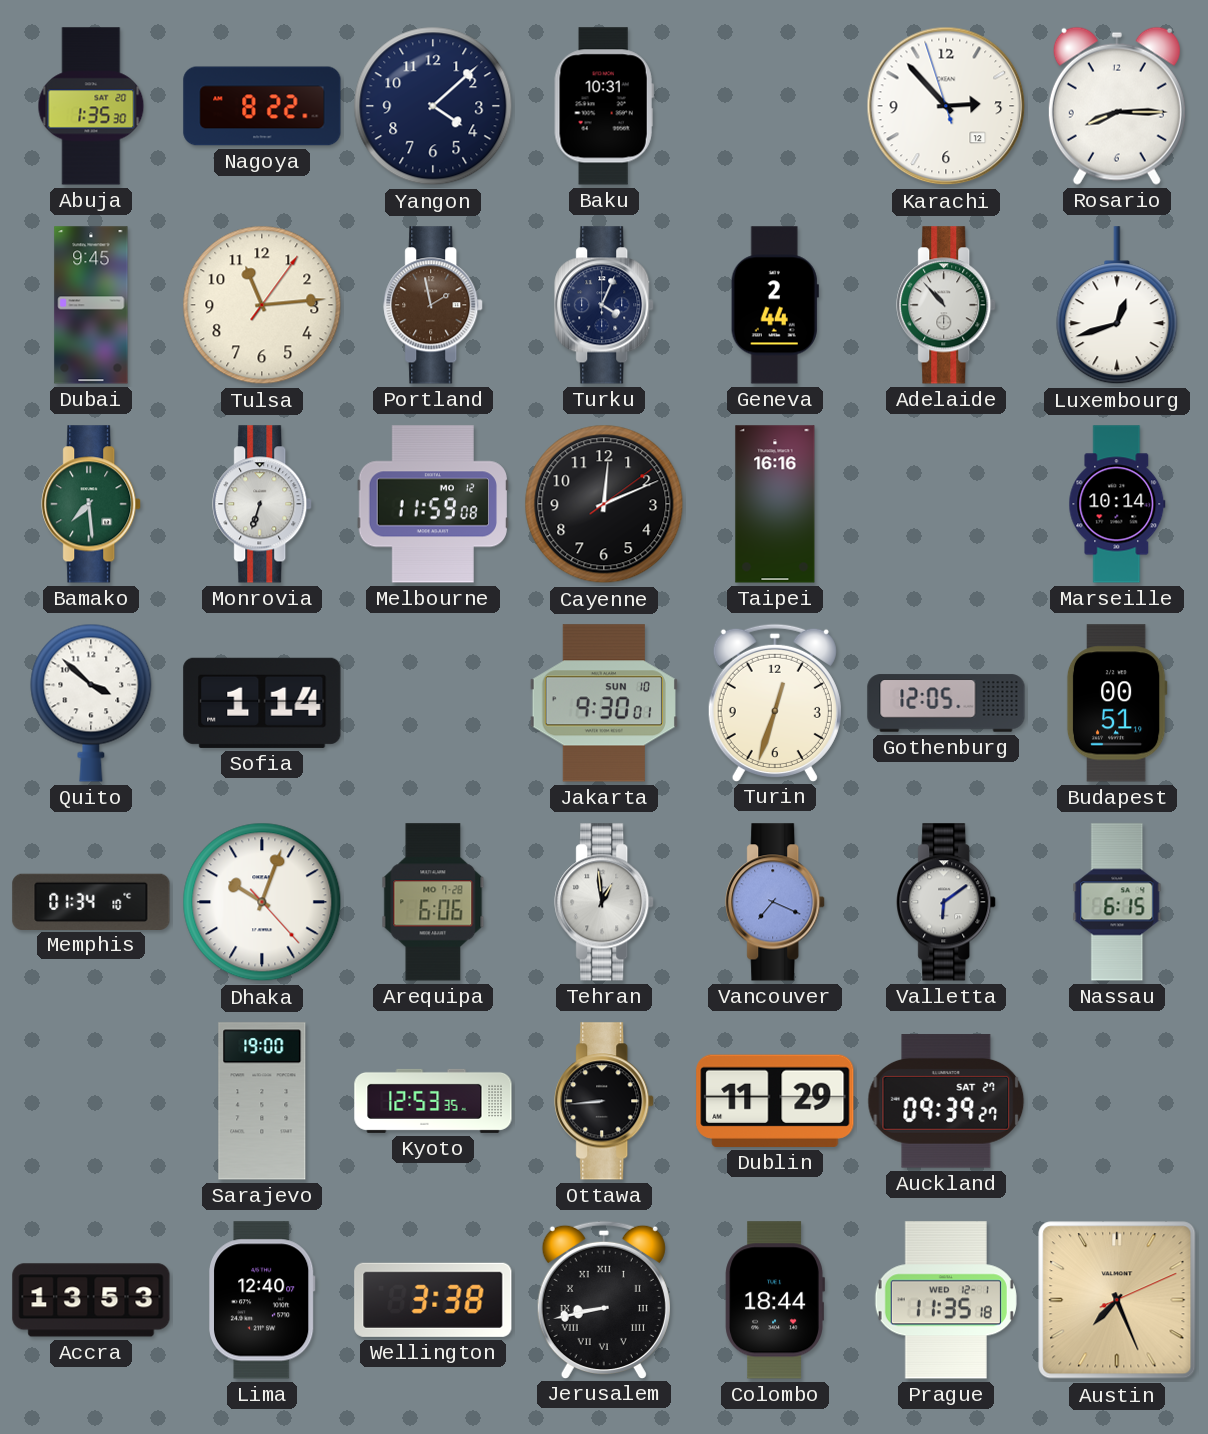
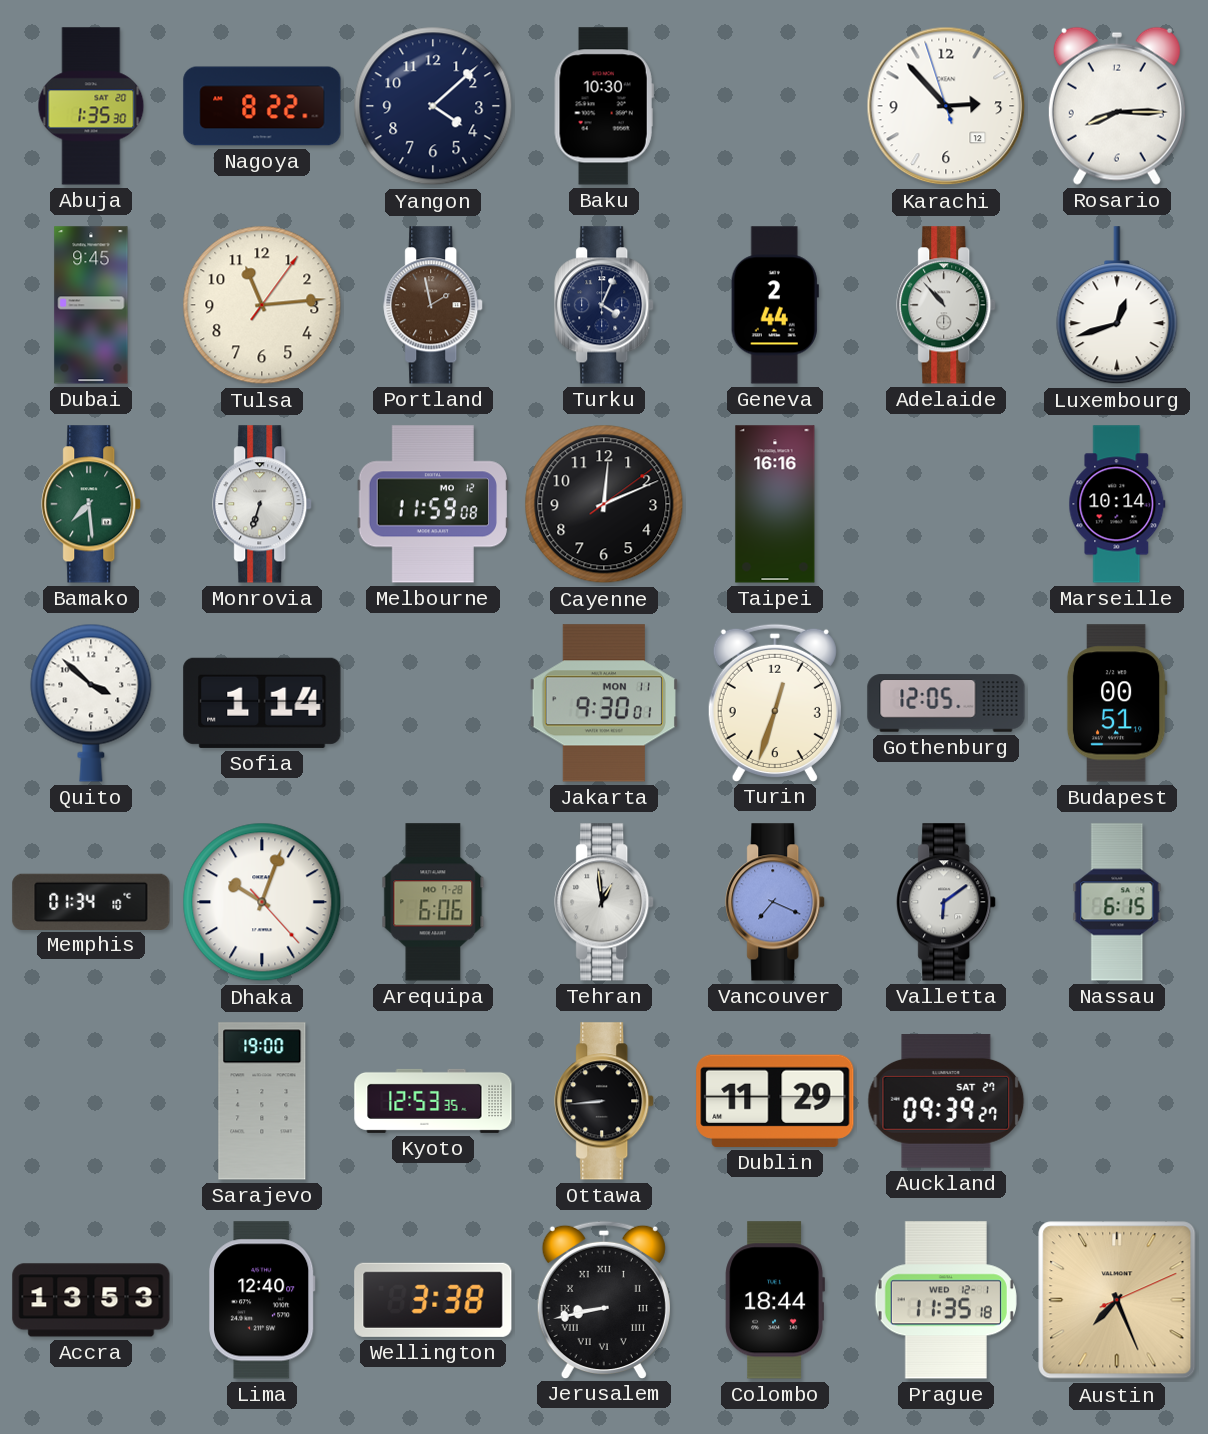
Baku: 10:31 -> 10:30
Jakarta date: SUN 10 -> MON 11
